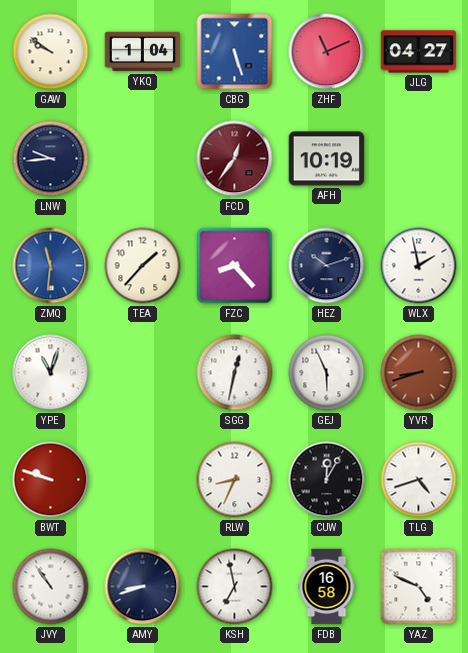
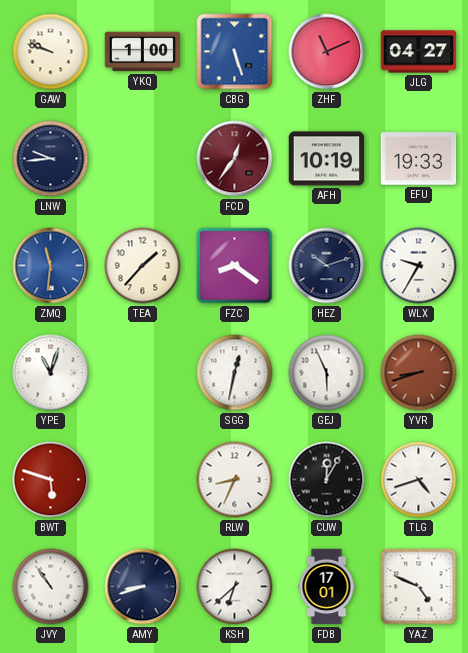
GAW: 9:51 -> 9:48
YKQ: 1:04 -> 1:00
EFU: none -> 19:33
FZC: 8:23 -> 8:21
WLX: 1:58 -> 9:35
BWT: 9:48 -> 5:48
KSH: 6:58 -> 6:38
FDB: 16:58 -> 17:01
